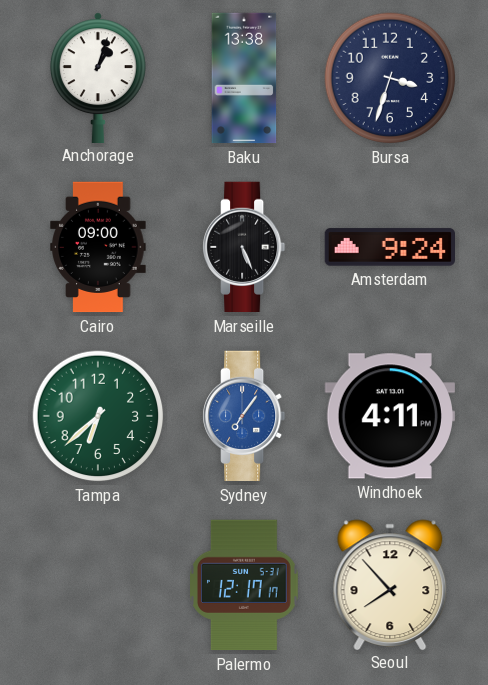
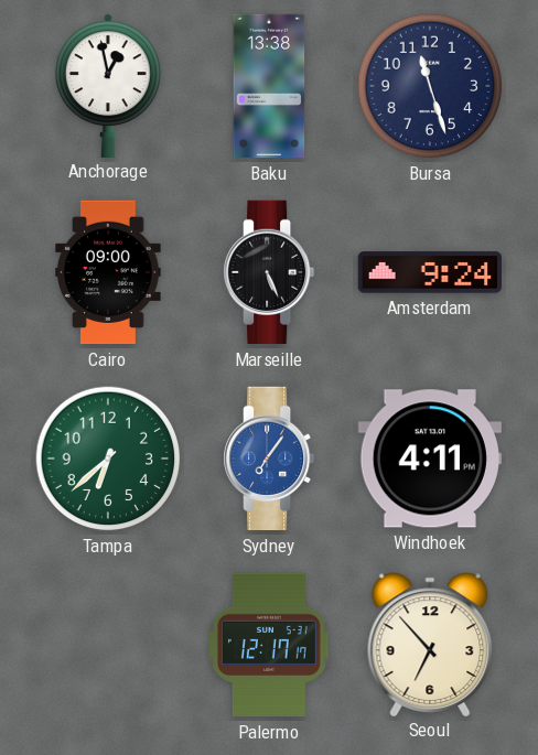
Anchorage: 1:03 -> 12:58
Bursa: 3:33 -> 11:27
Seoul: 7:53 -> 6:53
